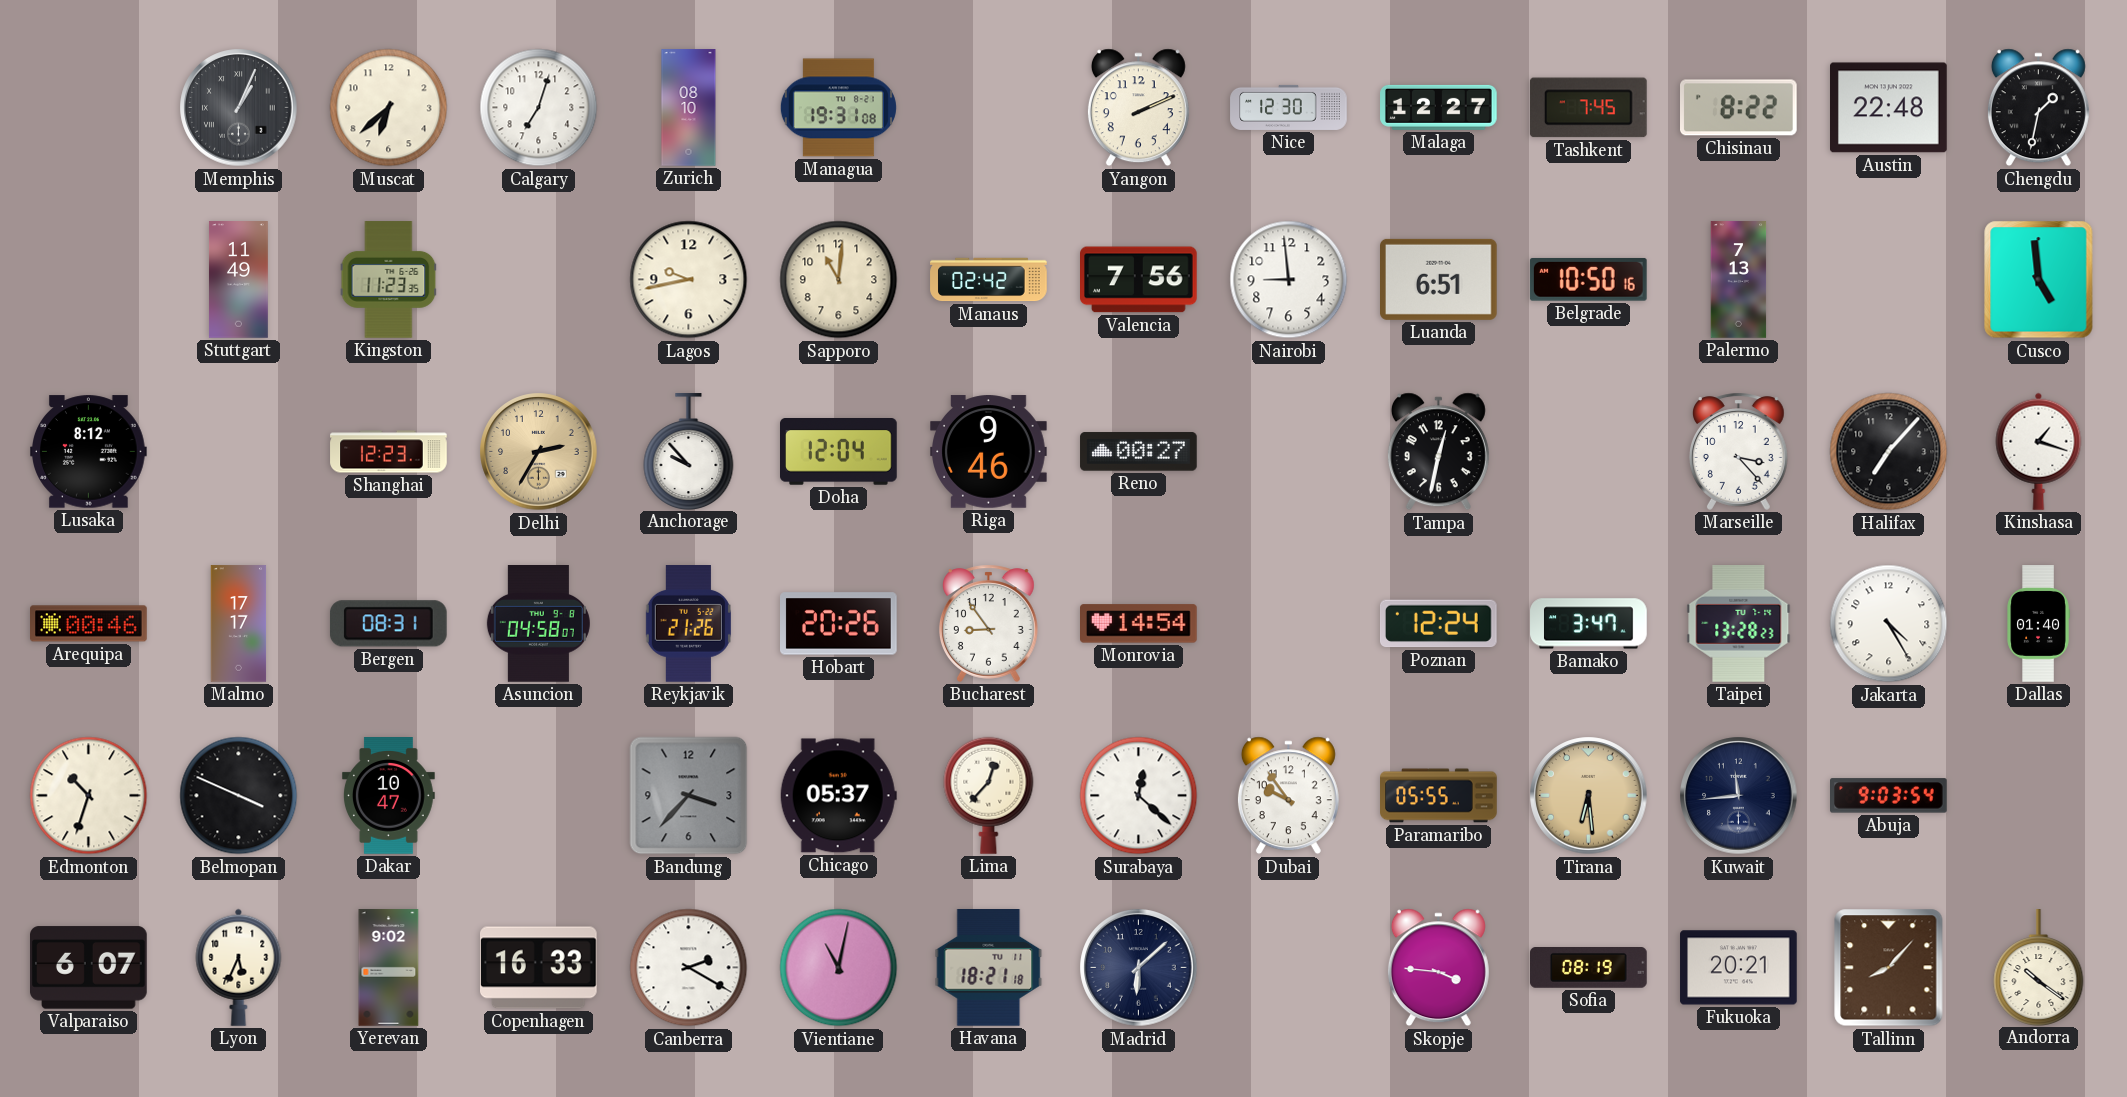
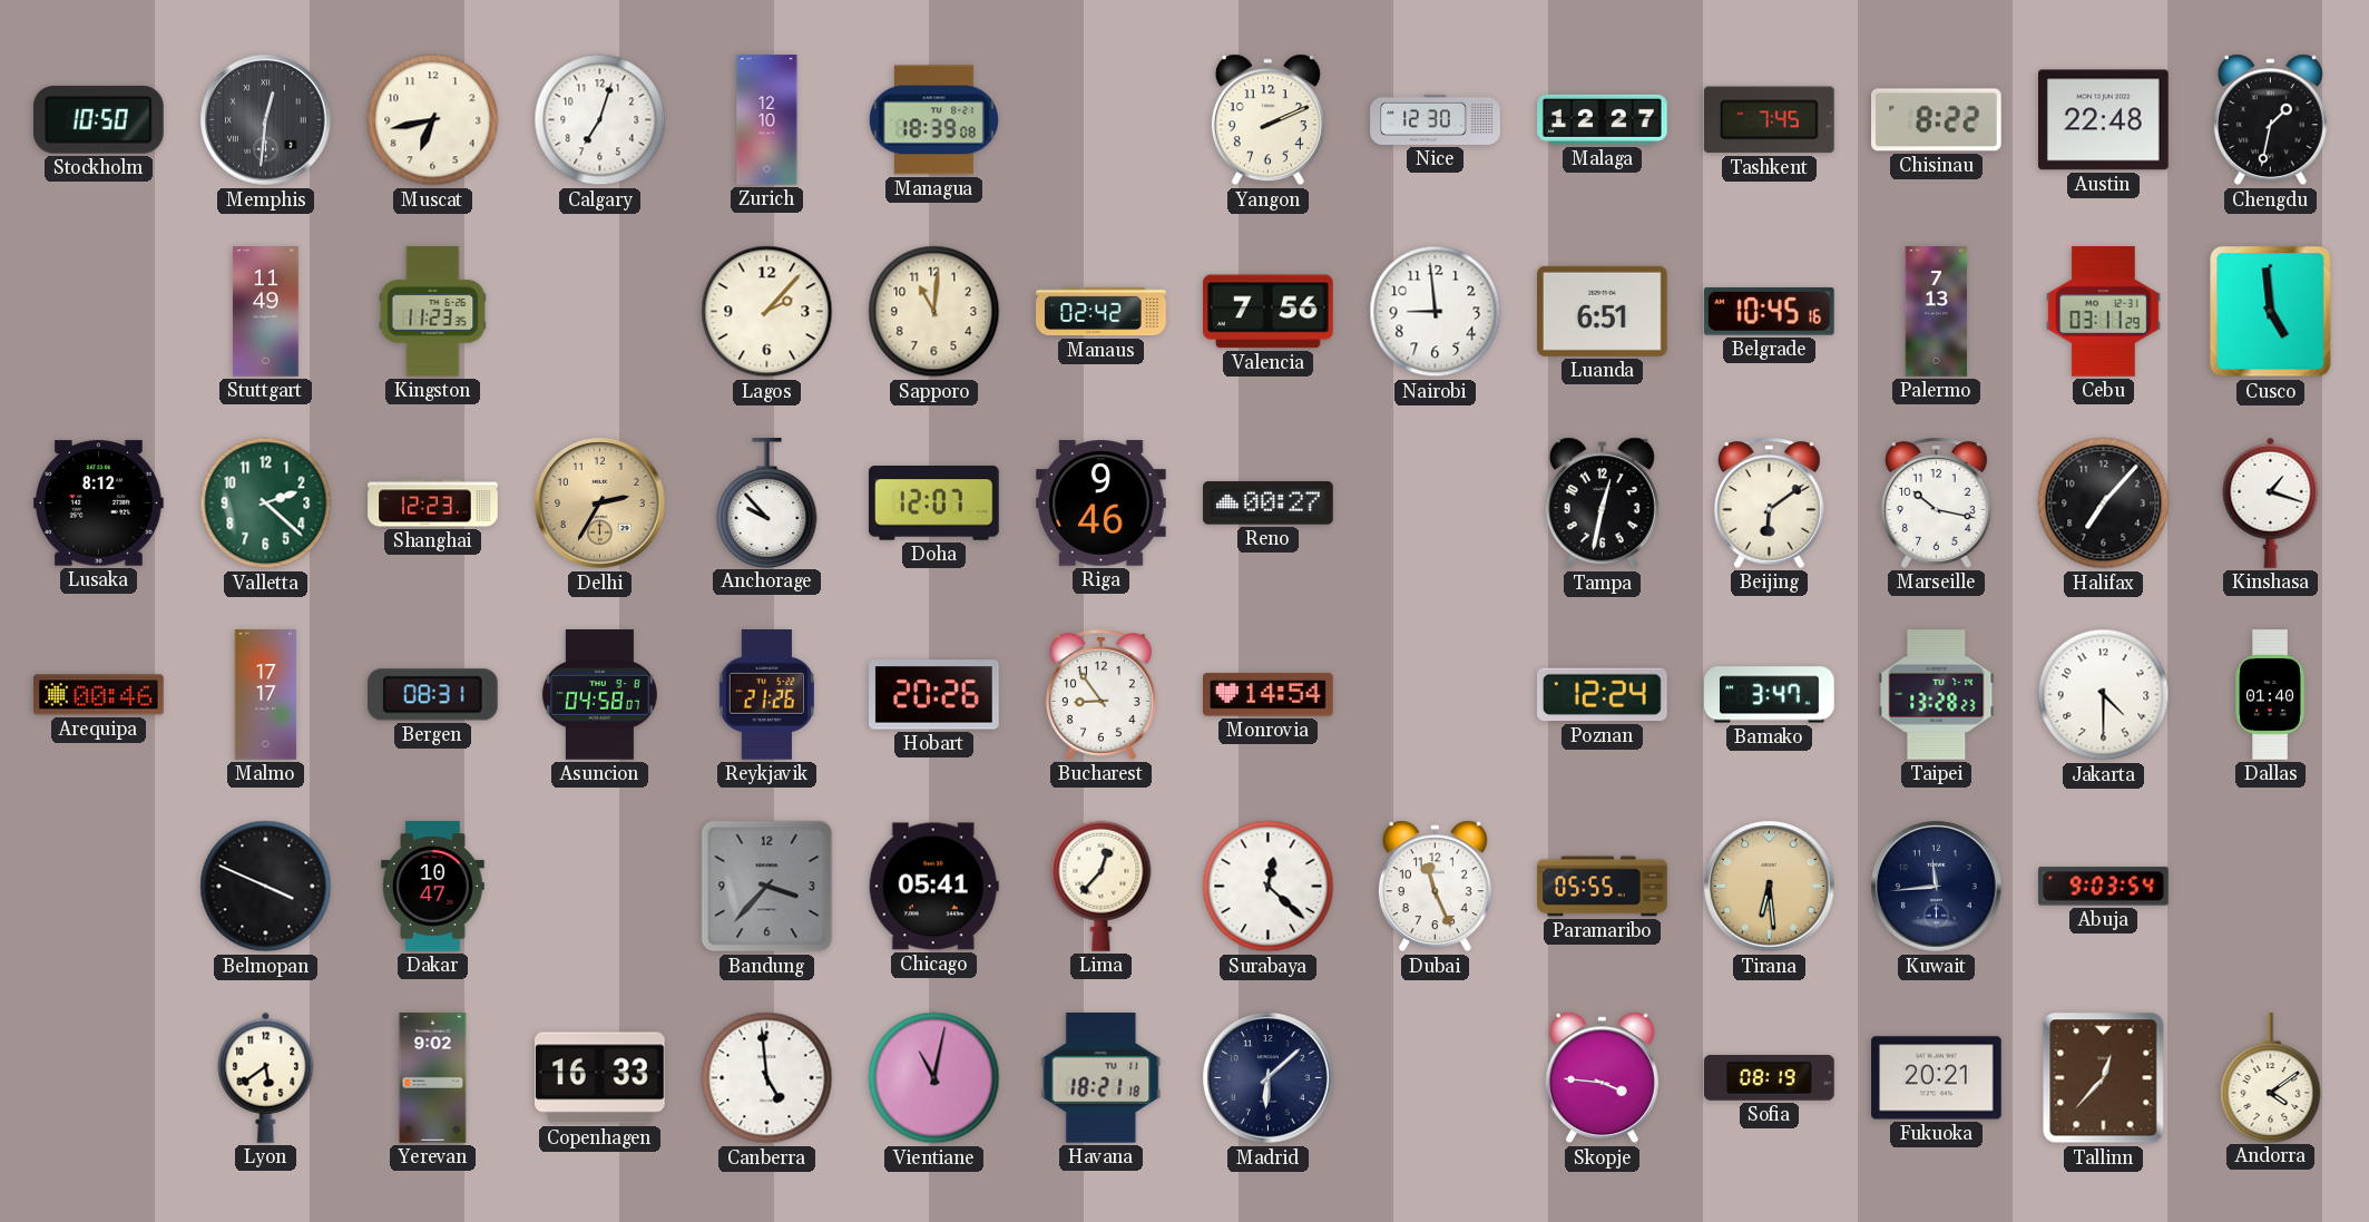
Stockholm: none -> 10:50
Memphis: 1:04 -> 12:31
Muscat: 6:38 -> 6:43
Zurich: 08:10 -> 12:10
Managua: 19:31 -> 18:39
Lagos: 9:43 -> 2:07
Belgrade: 10:50 -> 10:45
Cebu: none -> 03:11
Valletta: none -> 2:22
Doha: 12:04 -> 12:07
Beijing: none -> 6:09
Marseille: 3:23 -> 10:17
Jakarta: 4:25 -> 4:30
Edmonton: 10:33 -> none
Chicago: 05:37 -> 05:41
Dubai: 9:54 -> 11:26
Valparaiso: 6:07 -> none
Lyon: 5:34 -> 5:39
Canberra: 2:20 -> 4:59
Tallinn: 8:07 -> 12:37
Andorra: 10:21 -> 4:09
